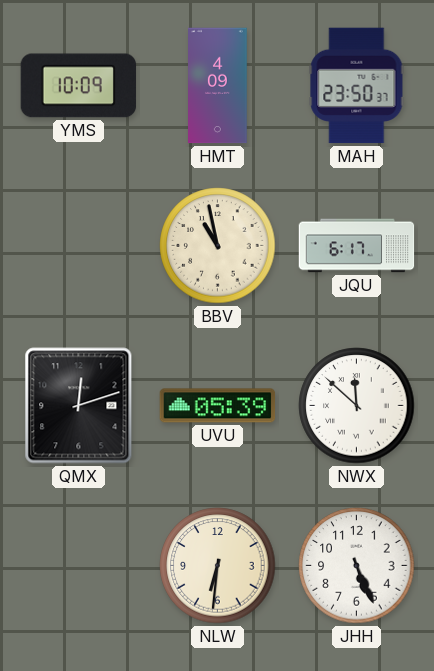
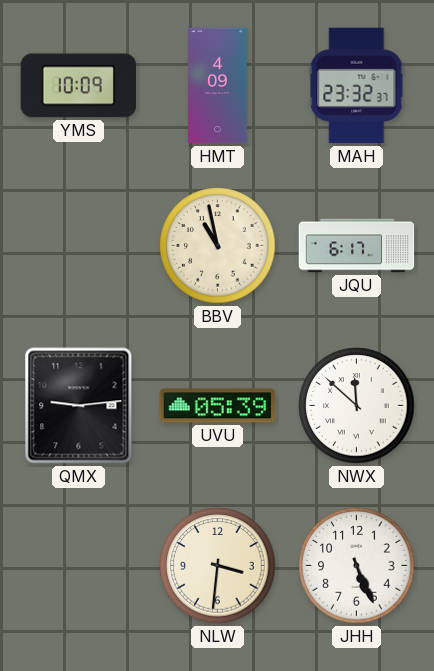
MAH: 23:50 -> 23:32
QMX: 12:12 -> 9:14
NLW: 6:31 -> 3:31
